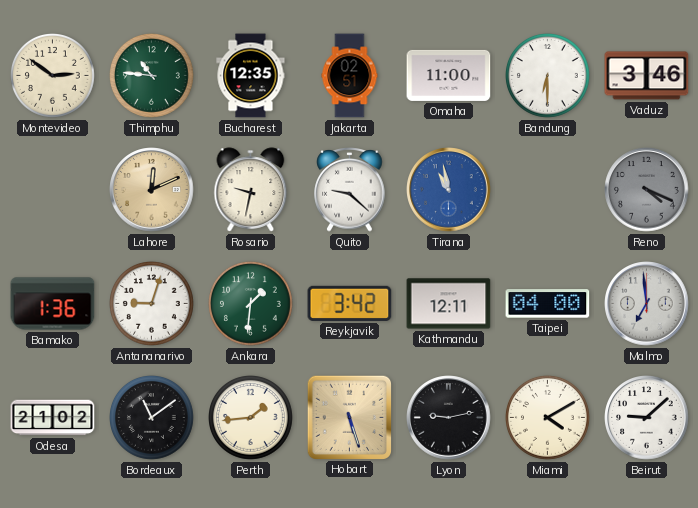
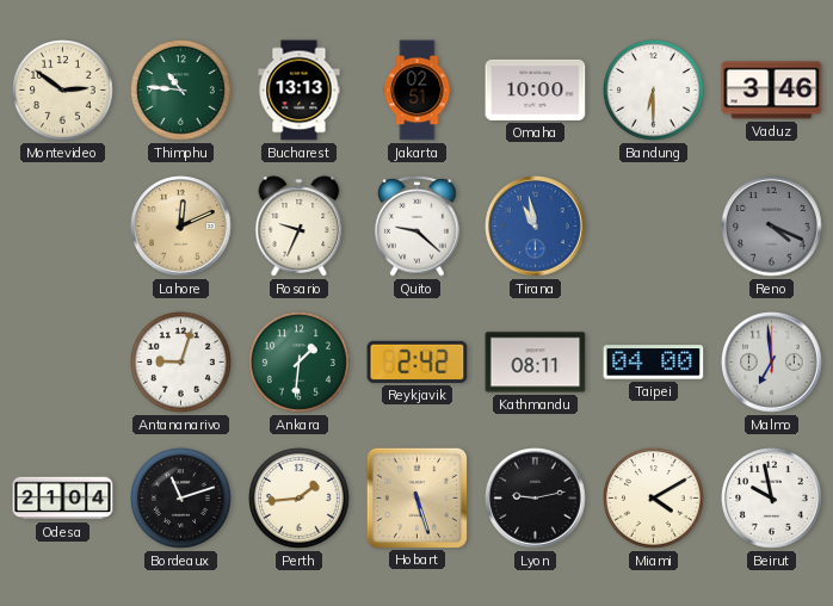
Bucharest: 12:35 -> 13:13
Omaha: 11:00 -> 10:00
Rosario: 9:32 -> 9:34
Bamako: 1:36 -> none
Reykjavik: 3:42 -> 2:42
Kathmandu: 12:11 -> 08:11
Odesa: 21:02 -> 21:04
Bordeaux: 11:09 -> 11:12
Beirut: 9:08 -> 9:58
